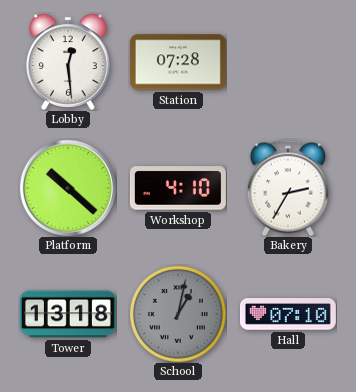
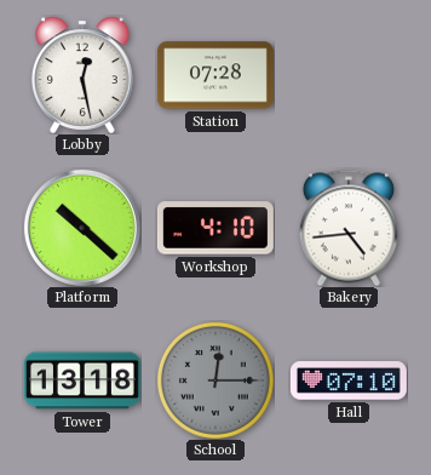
Lobby: 12:29 -> 12:28
Bakery: 2:35 -> 4:44
School: 1:02 -> 12:15
